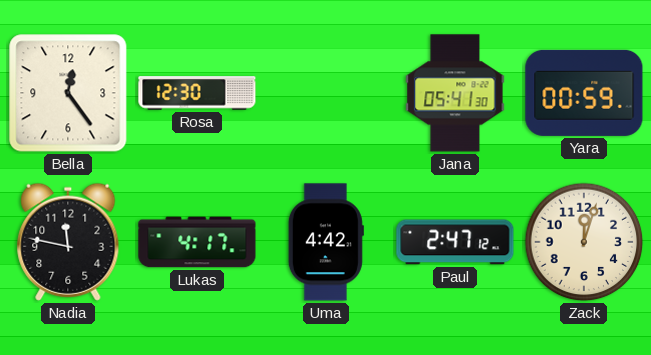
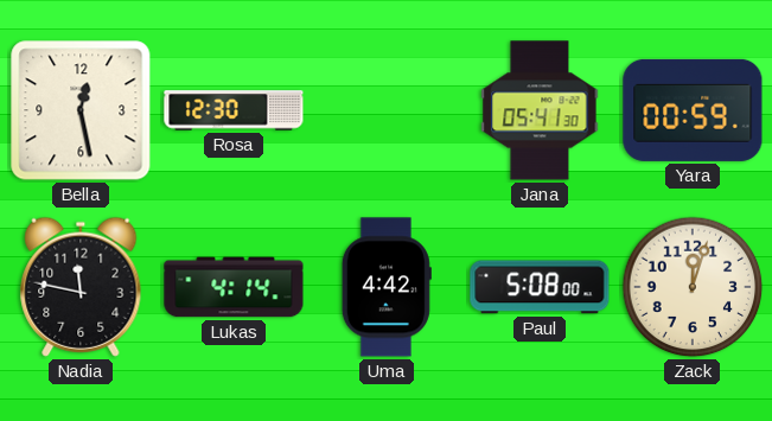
Bella: 12:24 -> 12:28
Lukas: 4:17 -> 4:14
Paul: 2:47 -> 5:08
